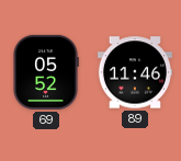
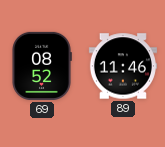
69: 05:52 -> 08:52
